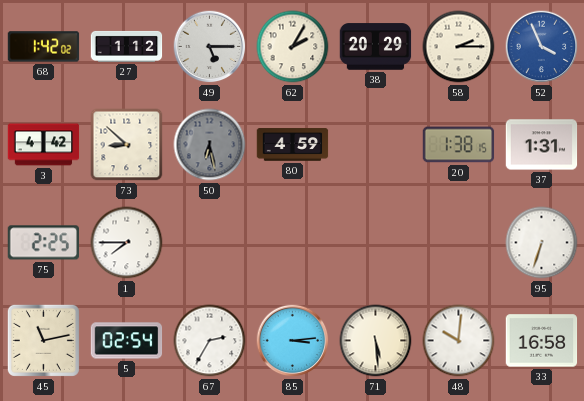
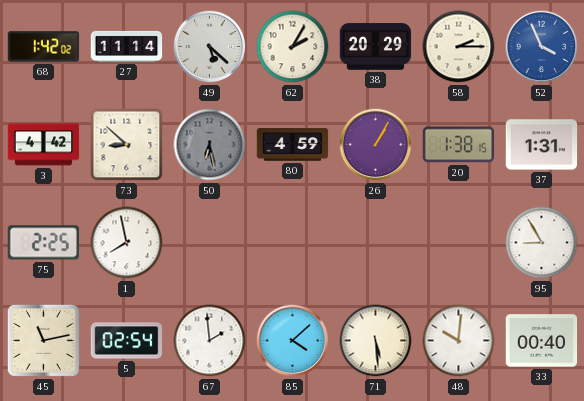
27: 1:12 -> 11:14
49: 5:15 -> 5:22
26: none -> 1:05
1: 7:45 -> 7:58
95: 6:33 -> 8:55
67: 2:35 -> 1:59
85: 3:14 -> 4:08
33: 16:58 -> 00:40
